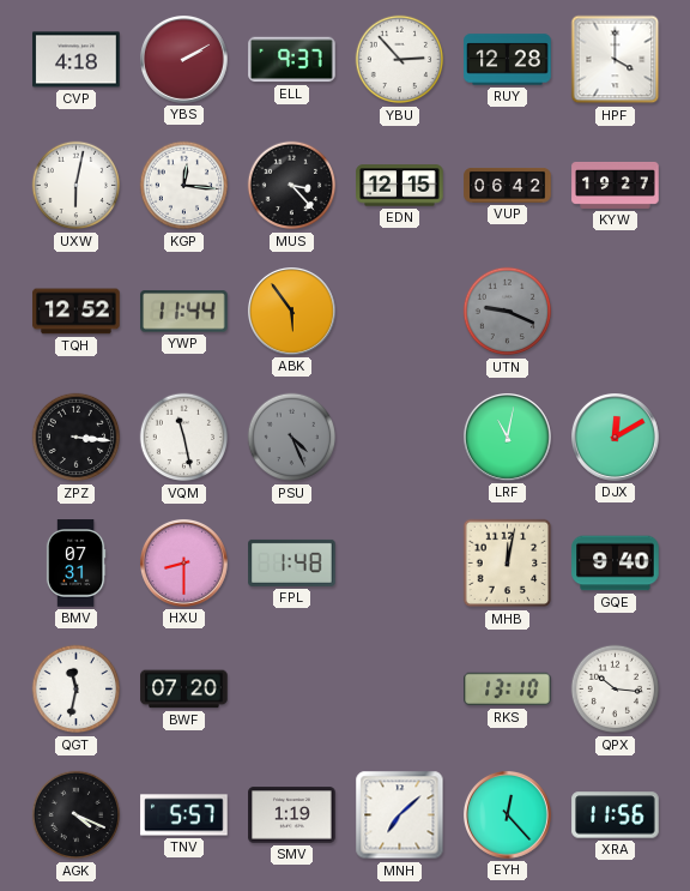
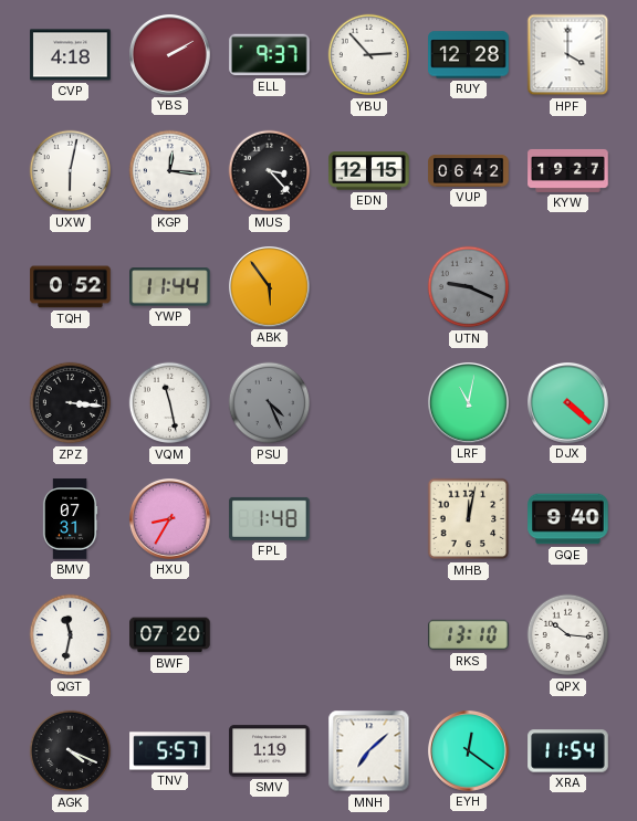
TQH: 12:52 -> 0:52
DJX: 12:10 -> 4:22
HXU: 8:30 -> 8:35
EYH: 12:23 -> 12:21
XRA: 11:56 -> 11:54
